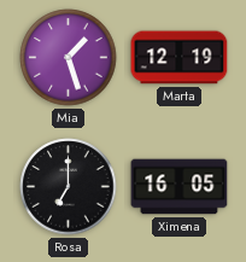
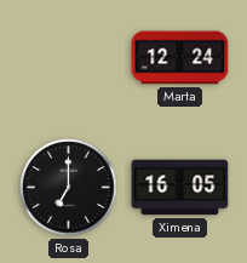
Mia: 1:27 -> none
Marta: 12:19 -> 12:24
